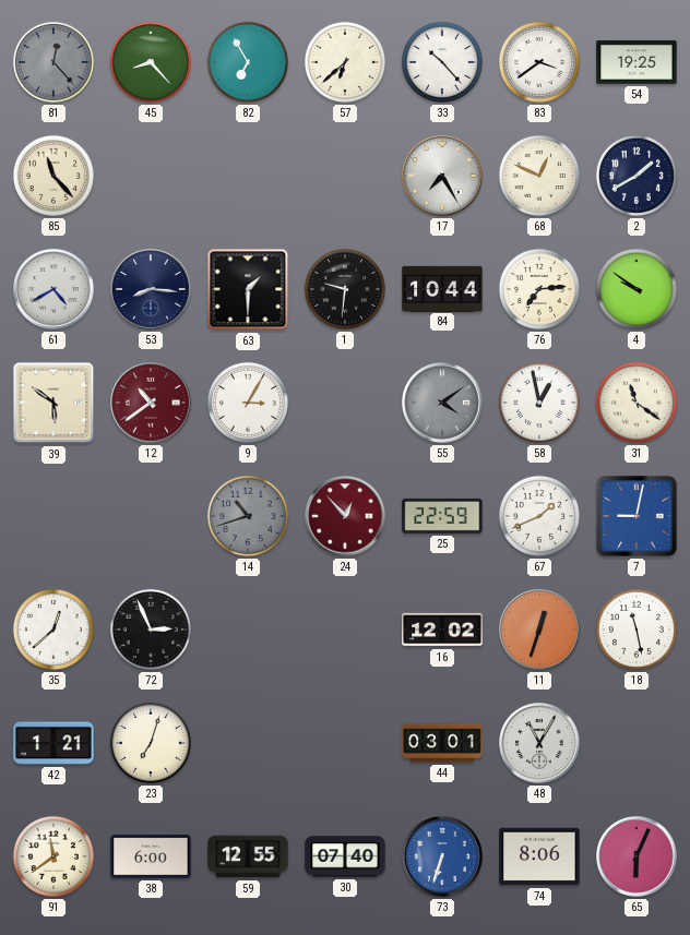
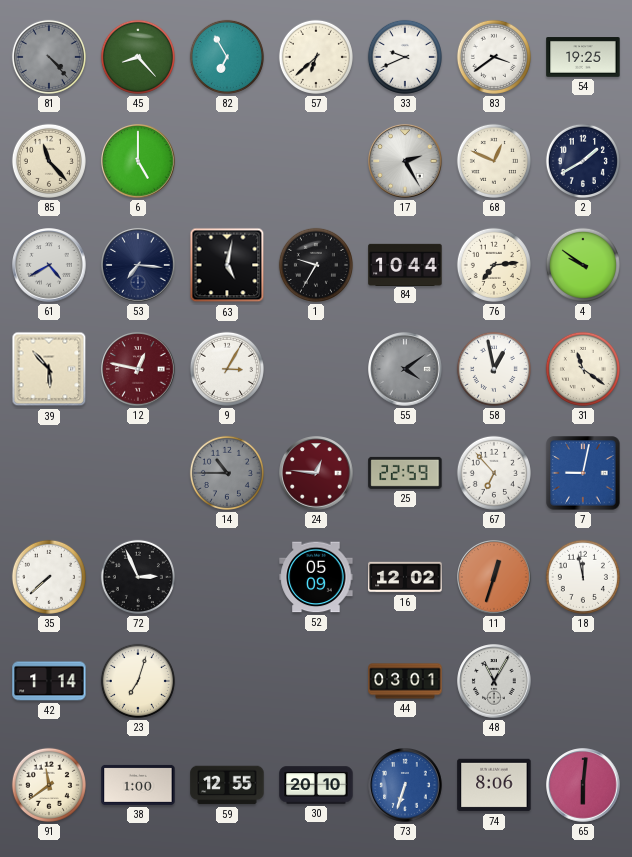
81: 12:23 -> 4:23
33: 10:23 -> 9:41
6: none -> 5:00
17: 7:25 -> 2:25
53: 8:16 -> 7:16
63: 1:30 -> 5:02
1: 9:31 -> 9:35
39: 5:51 -> 5:53
12: 10:39 -> 12:47
14: 10:42 -> 10:45
24: 12:53 -> 12:46
67: 1:41 -> 6:53
35: 12:38 -> 7:38
52: none -> 05:09
18: 11:28 -> 11:58
42: 1:21 -> 1:14
38: 6:00 -> 1:00
30: 07:40 -> 20:10
65: 6:04 -> 6:01
